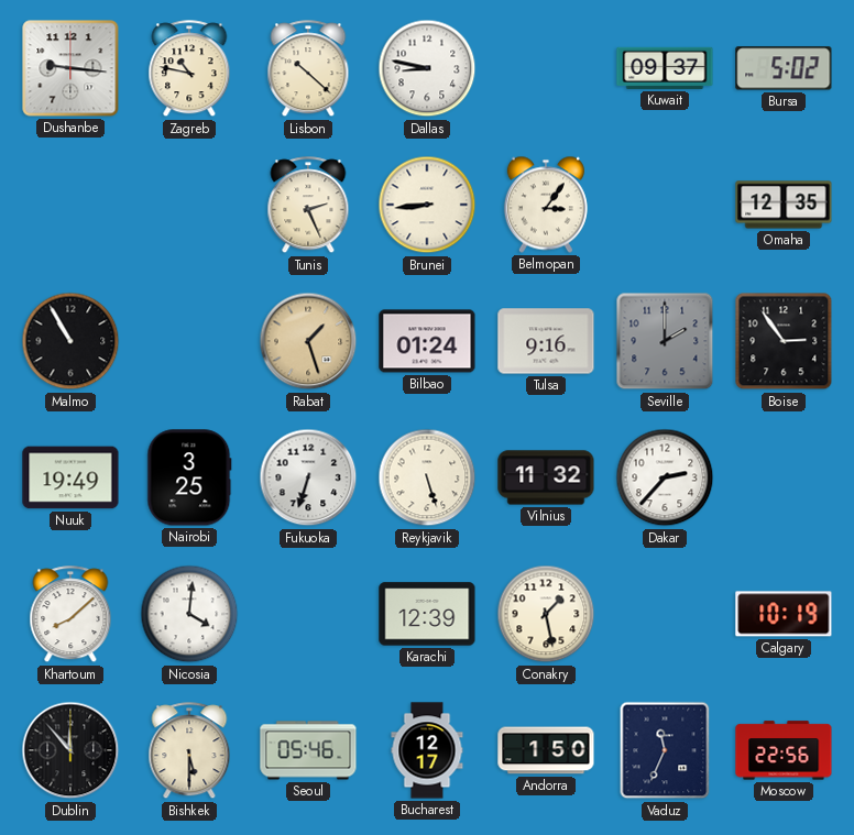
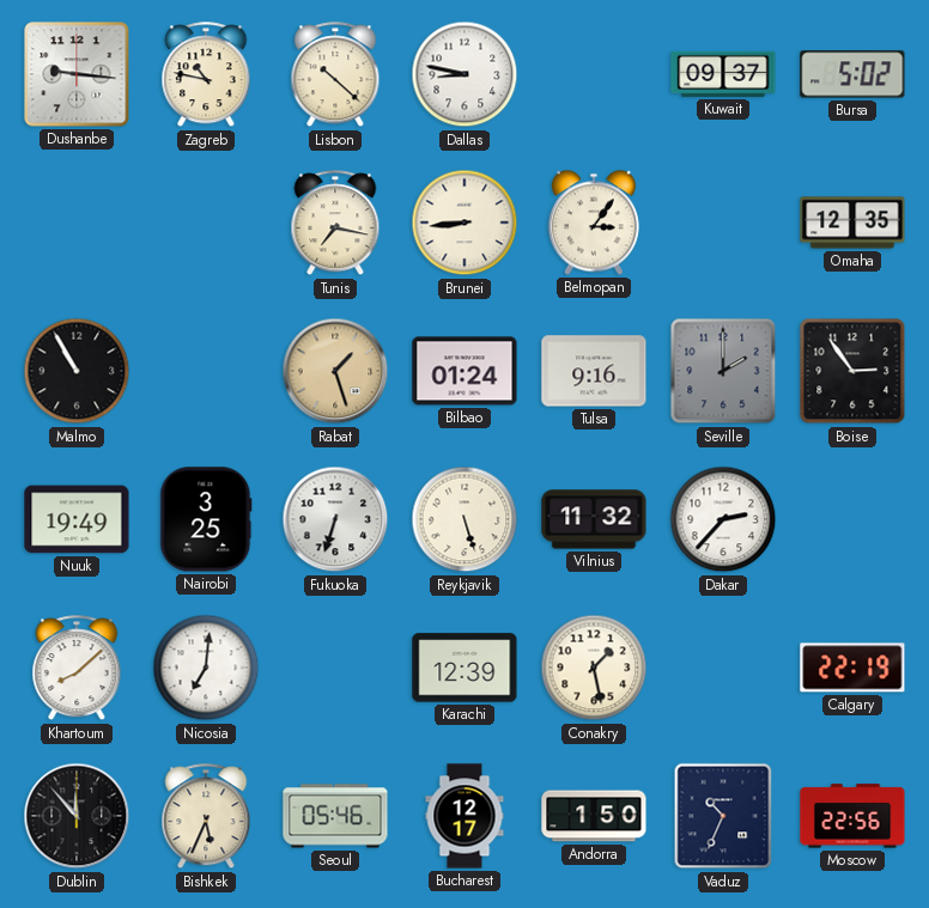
Tunis: 2:26 -> 7:17
Nicosia: 4:01 -> 7:01
Calgary: 10:19 -> 22:19
Bishkek: 5:30 -> 5:34
Vaduz: 11:34 -> 10:34
